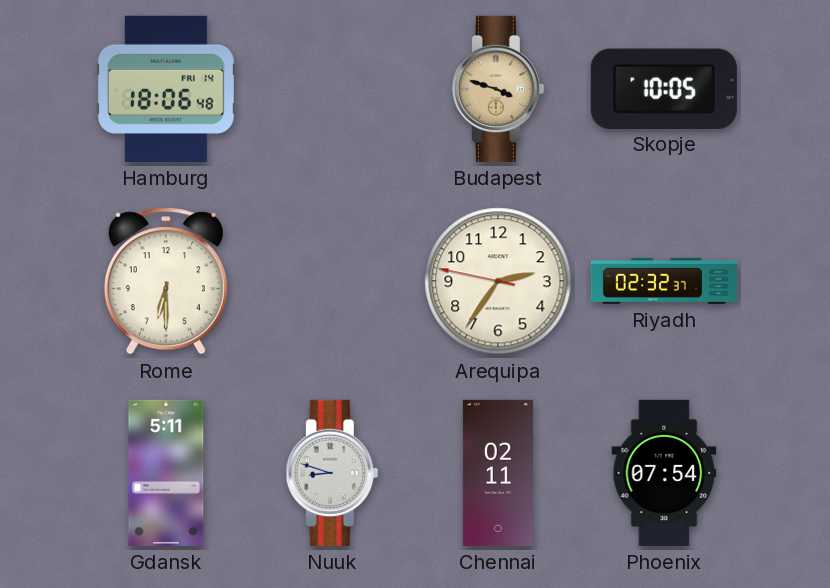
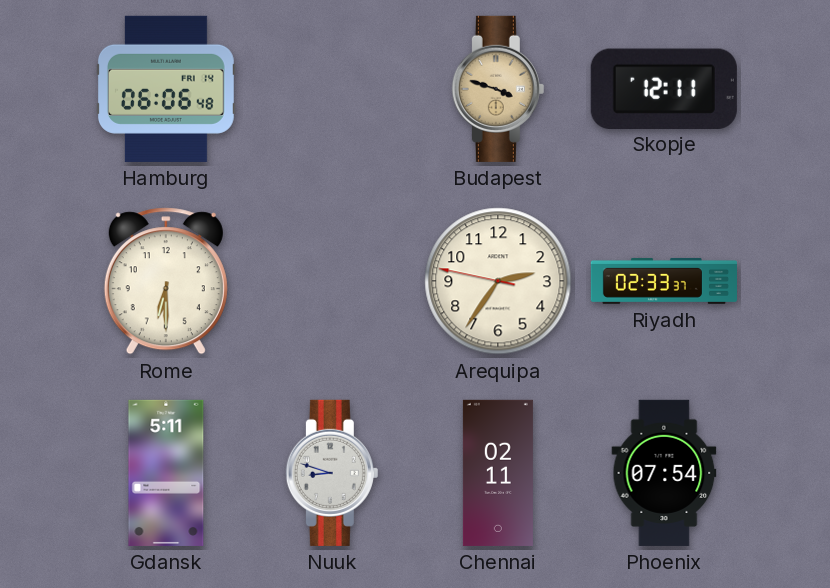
Hamburg: 18:06 -> 06:06
Skopje: 10:05 -> 12:11
Riyadh: 02:32 -> 02:33
